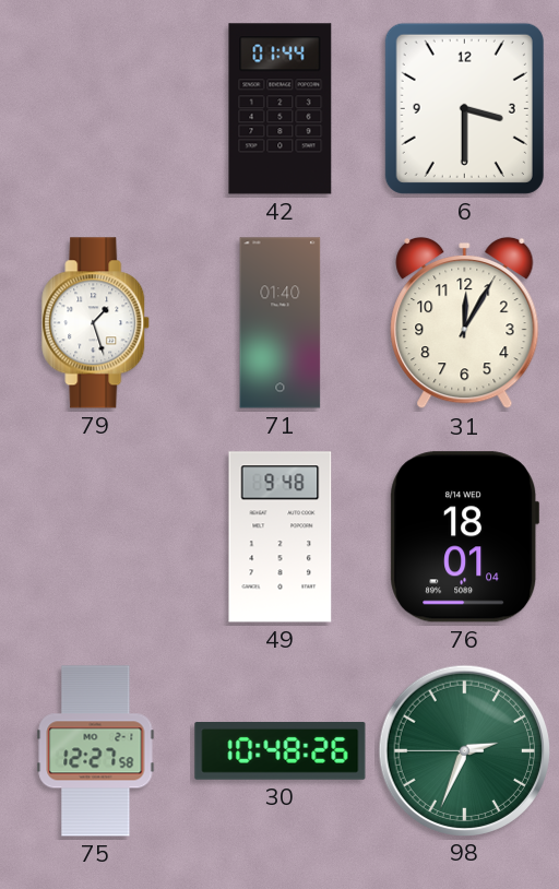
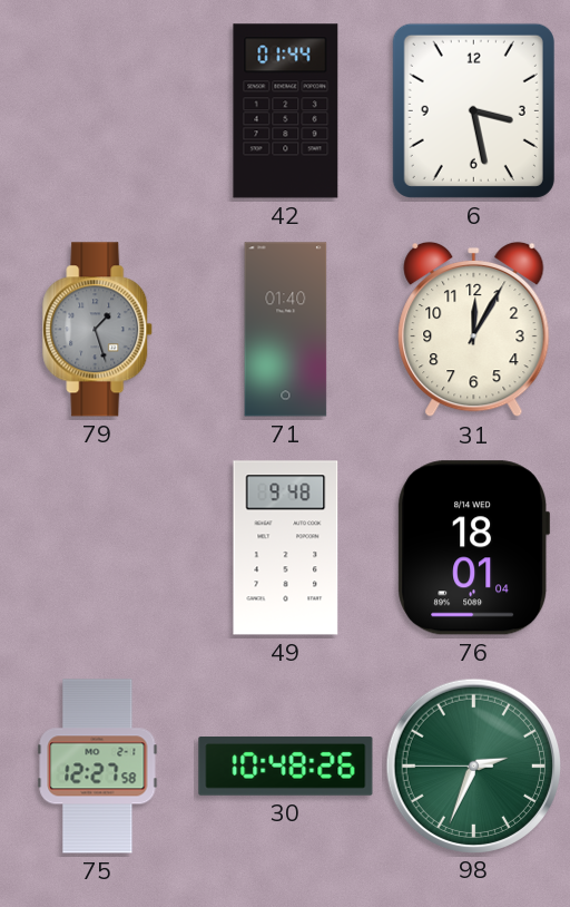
6: 3:30 -> 3:28
79 dial: white -> grey
